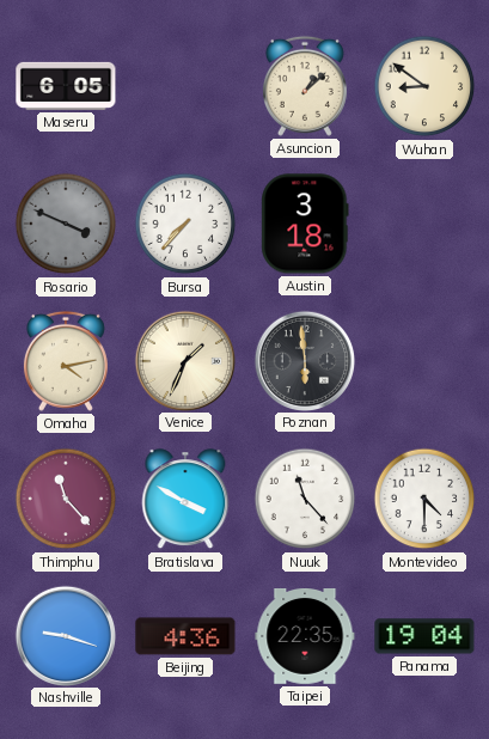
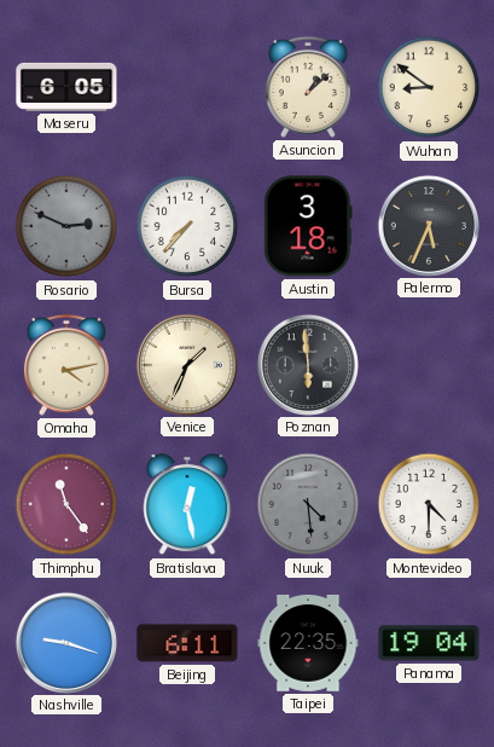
Rosario: 3:49 -> 2:49
Palermo: none -> 5:34
Thimphu: 11:23 -> 11:24
Bratislava: 3:50 -> 12:28
Nuuk: 11:23 -> 4:29
Nuuk dial: white -> grey
Beijing: 4:36 -> 6:11
